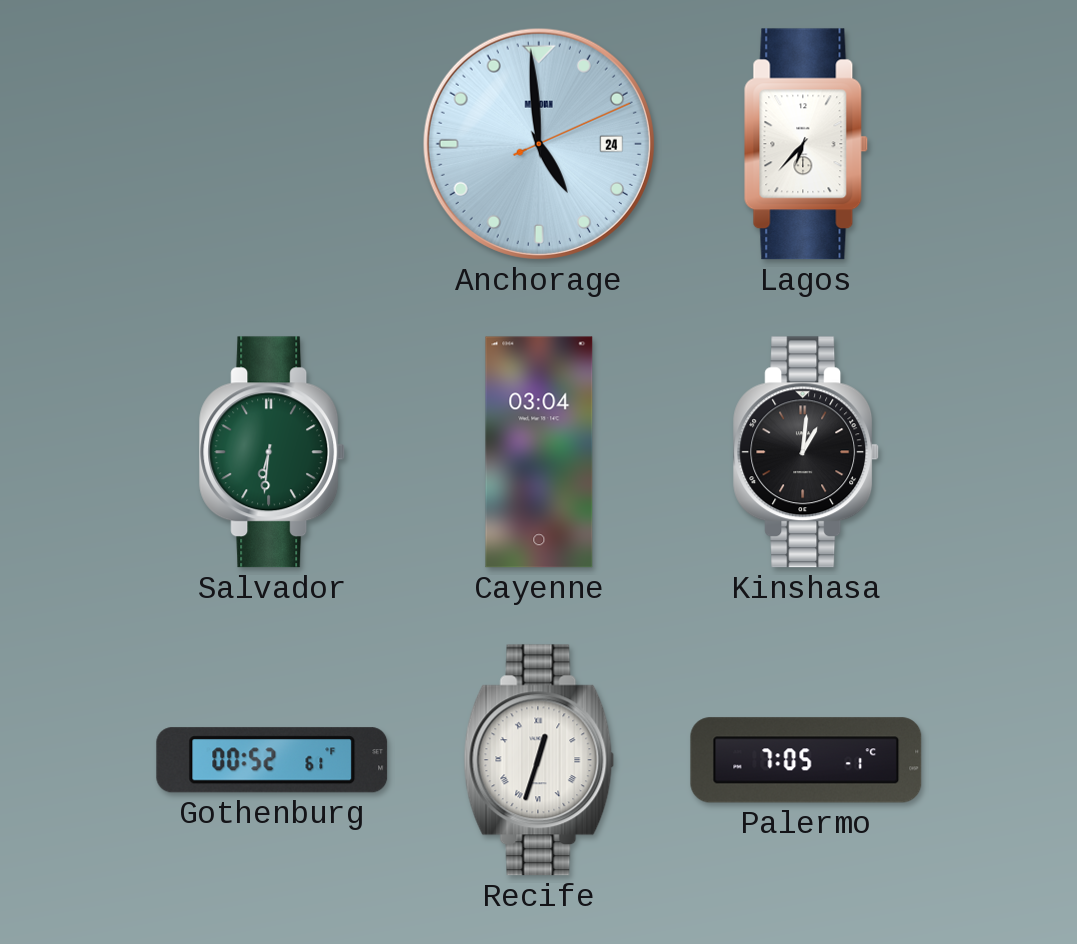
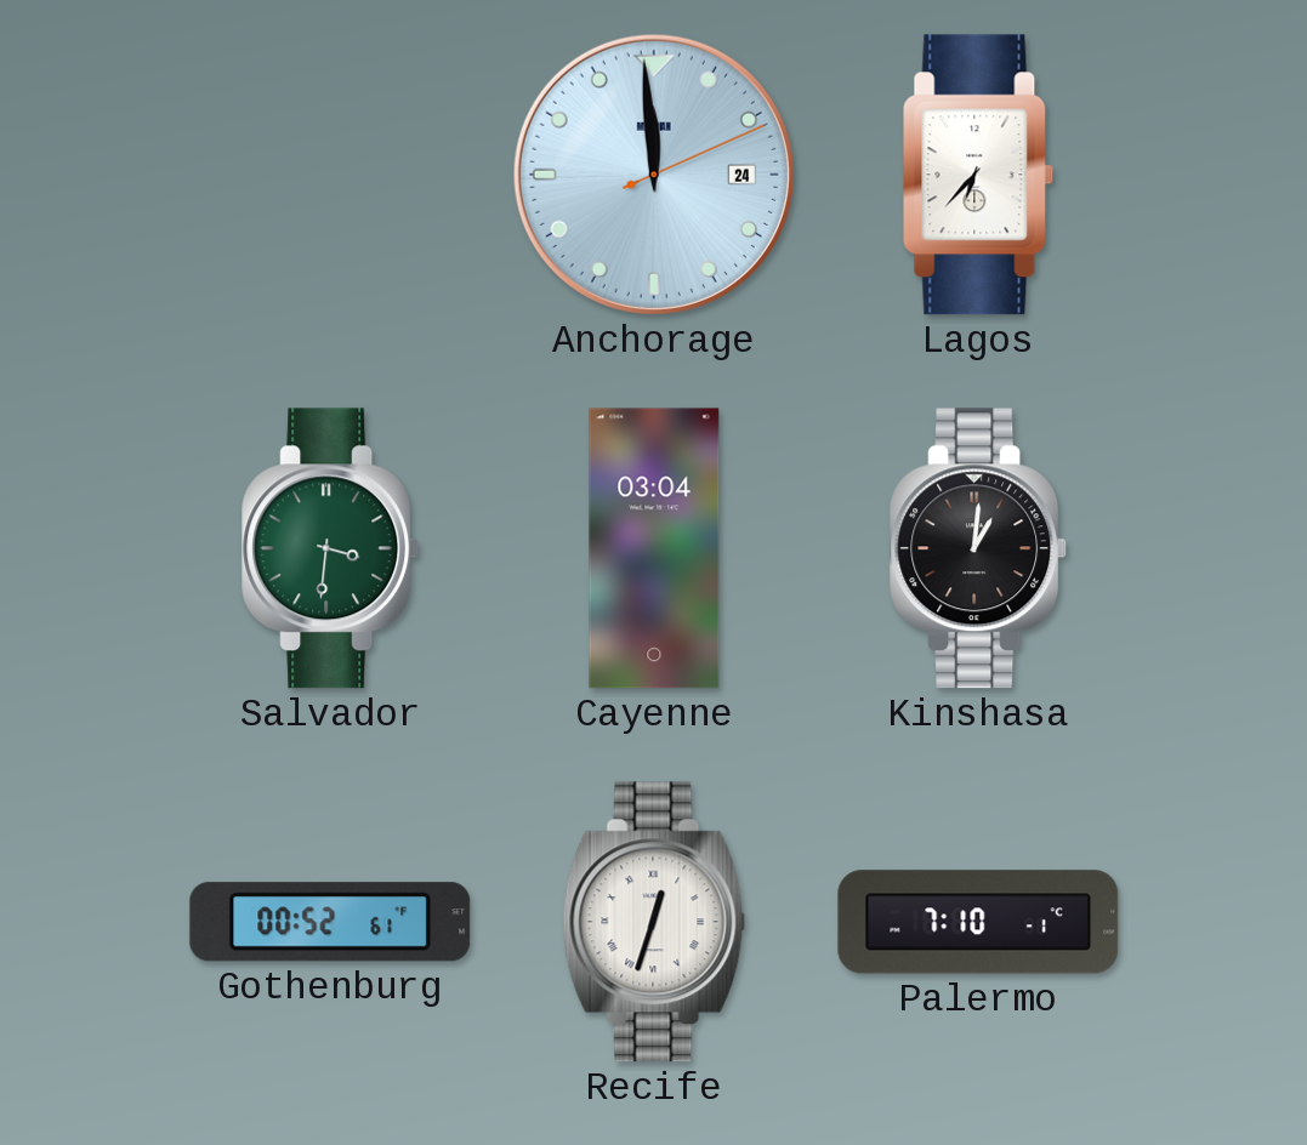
Anchorage: 4:59 -> 11:59
Salvador: 6:31 -> 3:31
Palermo: 7:05 -> 7:10
